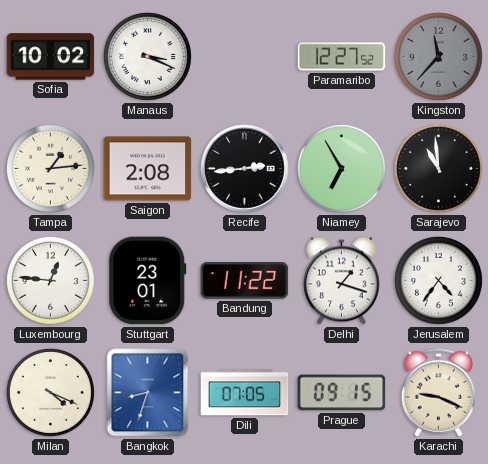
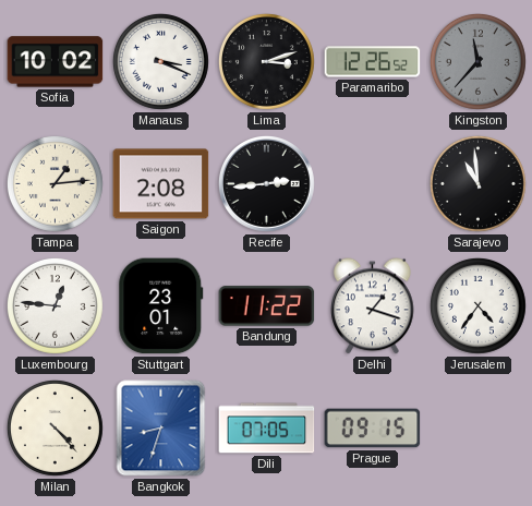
Lima: none -> 3:12
Paramaribo: 12:27 -> 12:26
Niamey: 6:55 -> none
Milan: 4:19 -> 4:23
Karachi: 9:19 -> none
